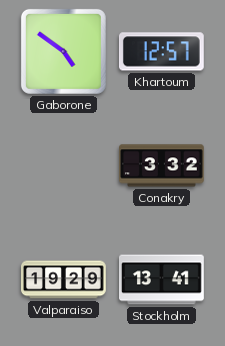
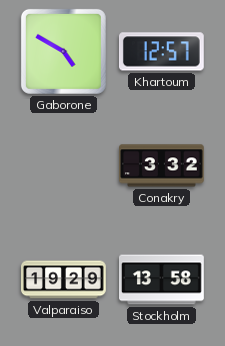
Gaborone: 4:51 -> 4:50
Stockholm: 13:41 -> 13:58
